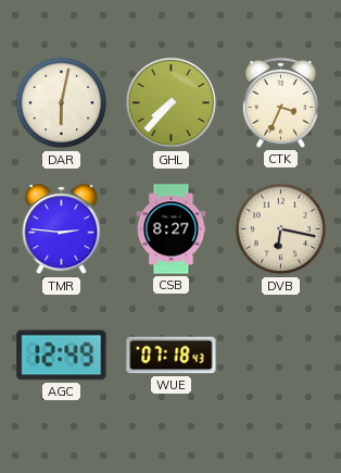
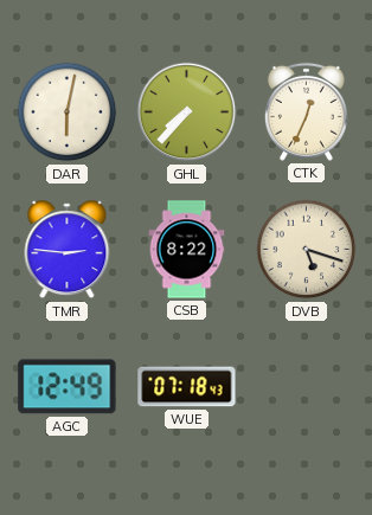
CTK: 3:34 -> 12:34
CSB: 8:27 -> 8:22
DVB: 6:17 -> 5:18
